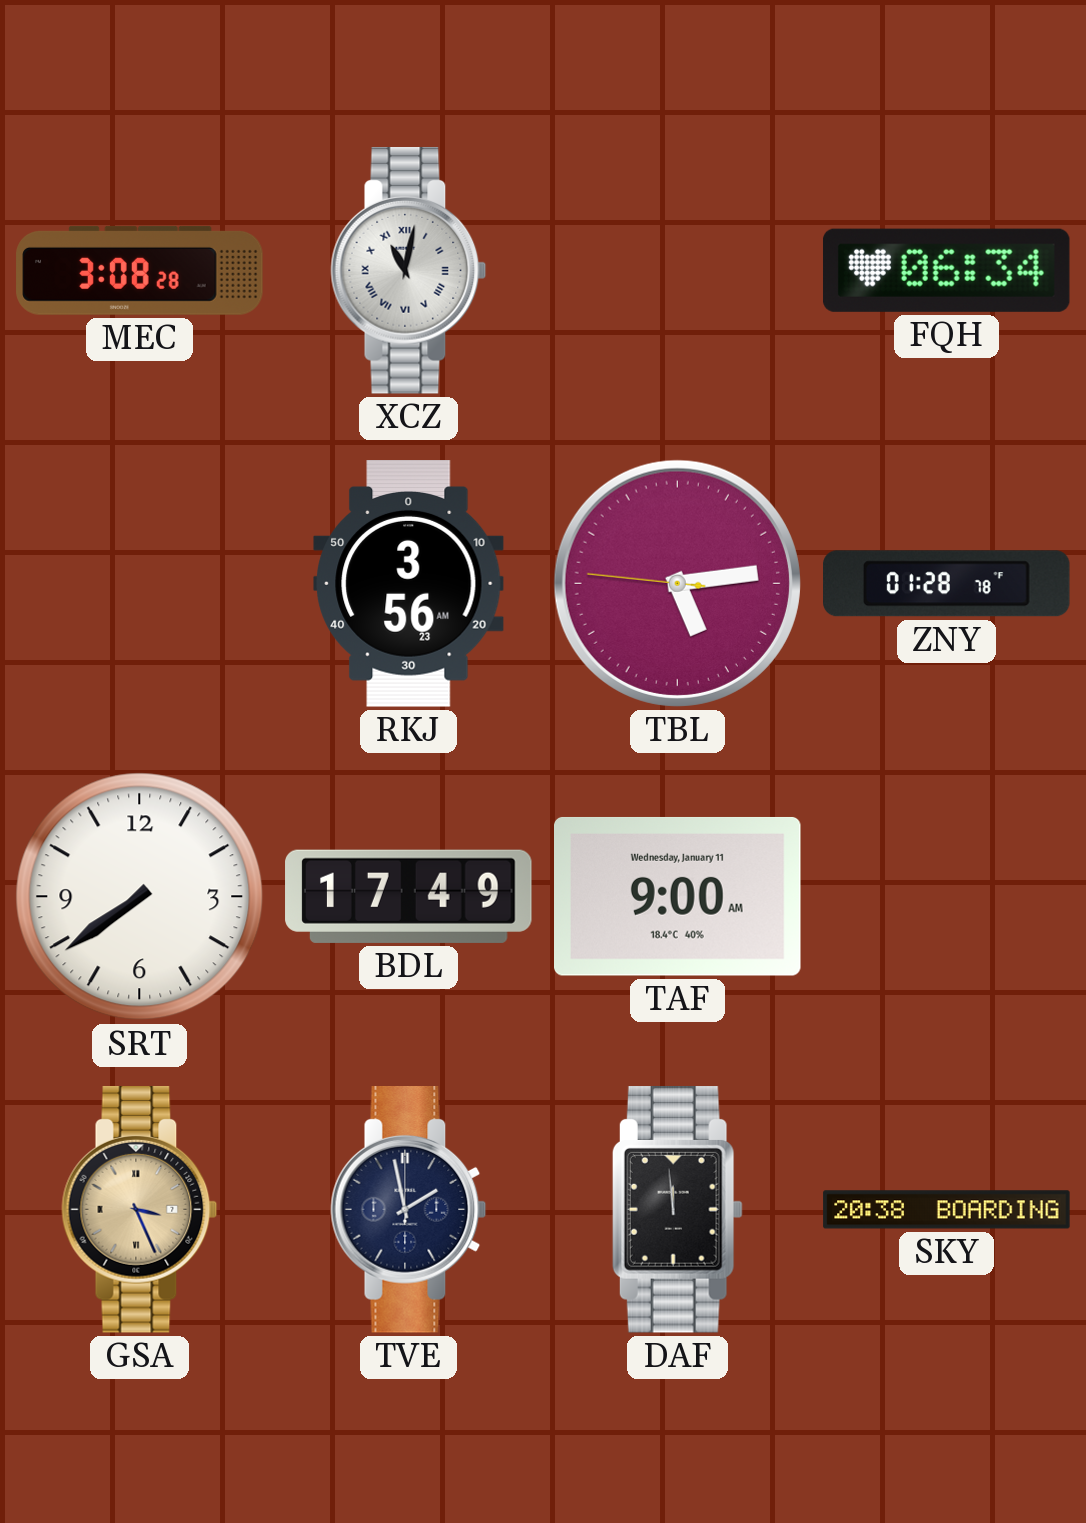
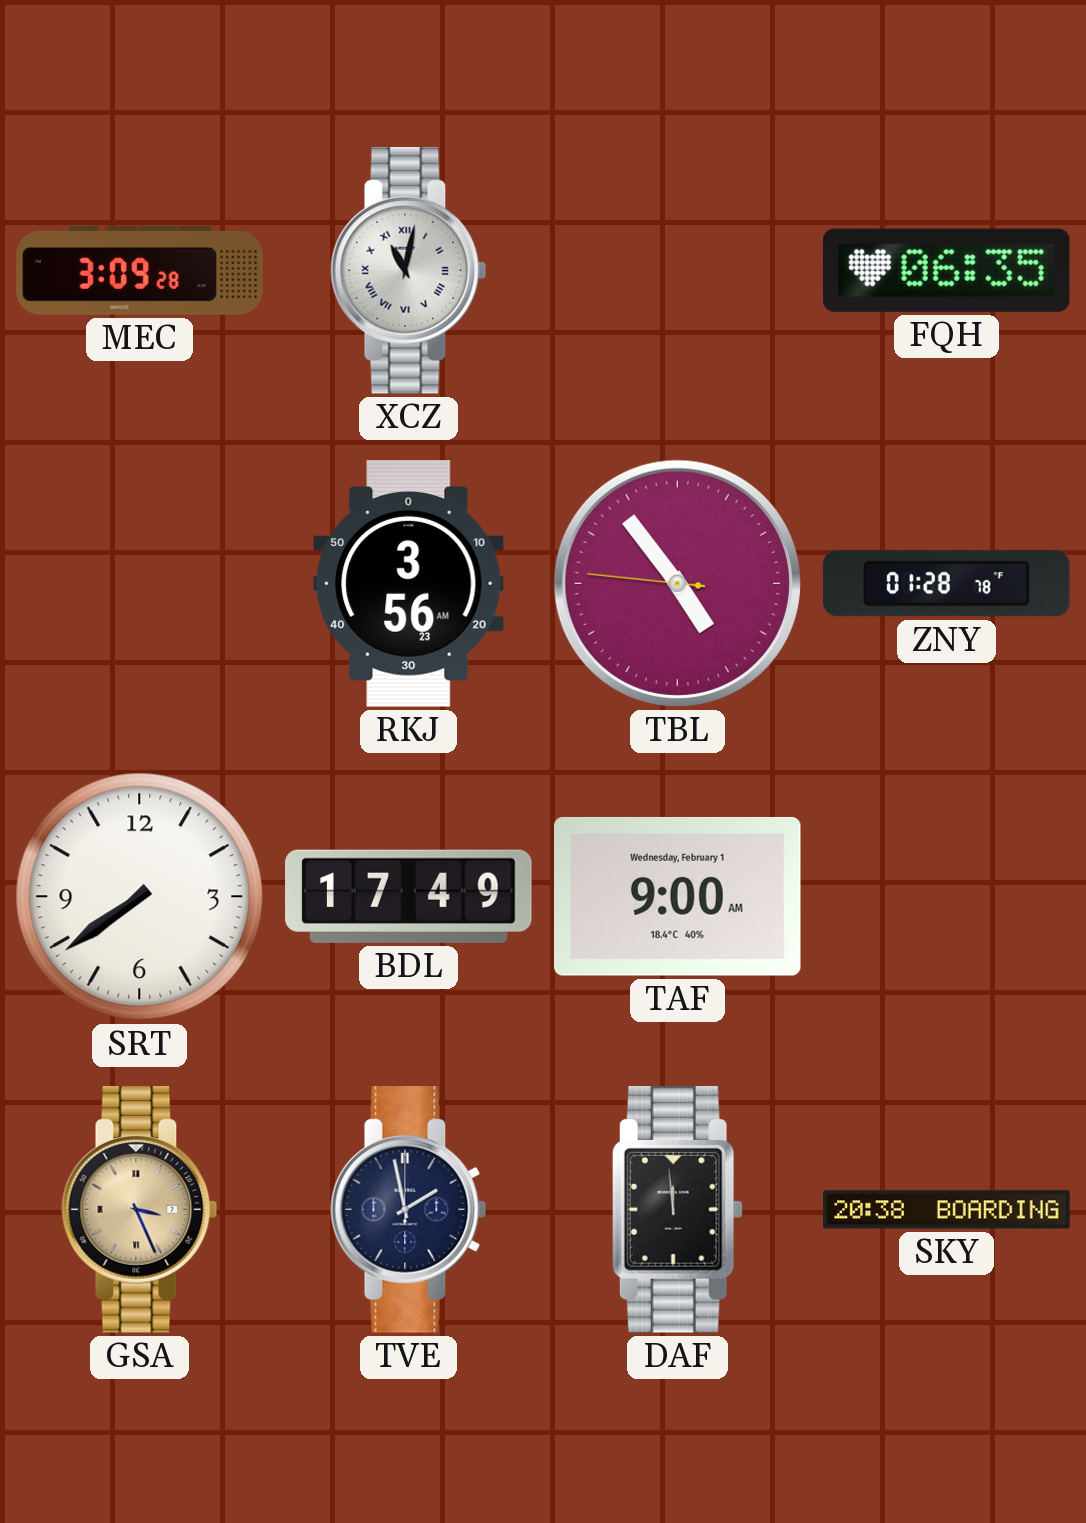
MEC: 3:08 -> 3:09
FQH: 06:34 -> 06:35
TBL: 5:13 -> 4:53
TAF date: Wednesday, January 11 -> Wednesday, February 1
